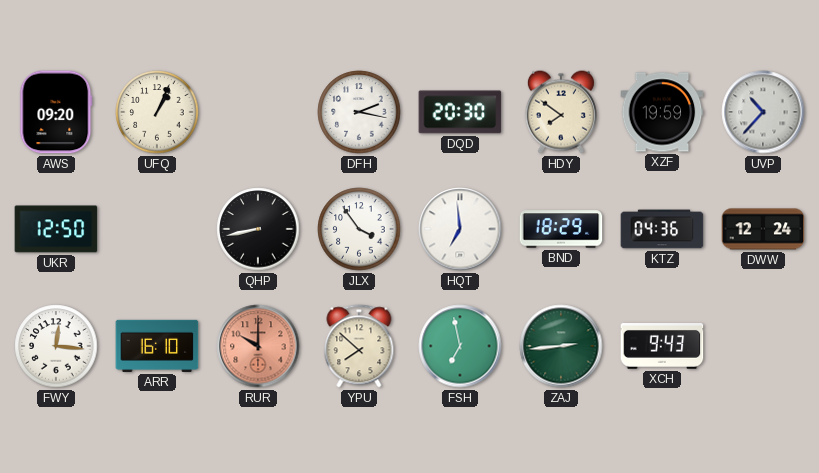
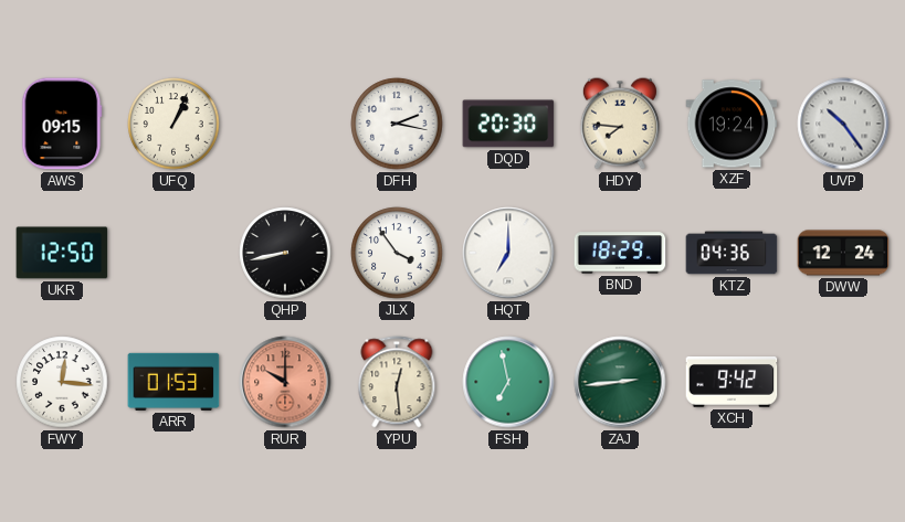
AWS: 09:20 -> 09:15
HDY: 7:51 -> 7:46
XZF: 19:59 -> 19:24
UVP: 10:37 -> 10:24
HQT: 6:59 -> 7:00
ARR: 16:10 -> 01:53
YPU: 7:52 -> 12:29
XCH: 9:43 -> 9:42
